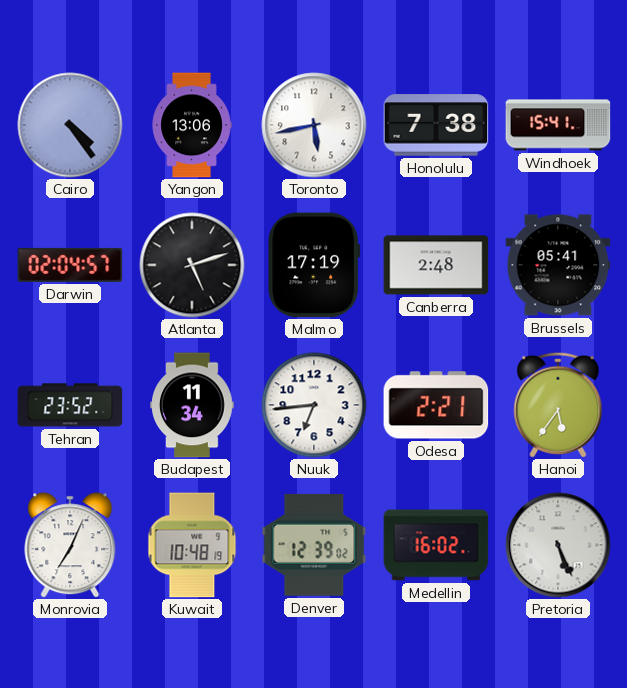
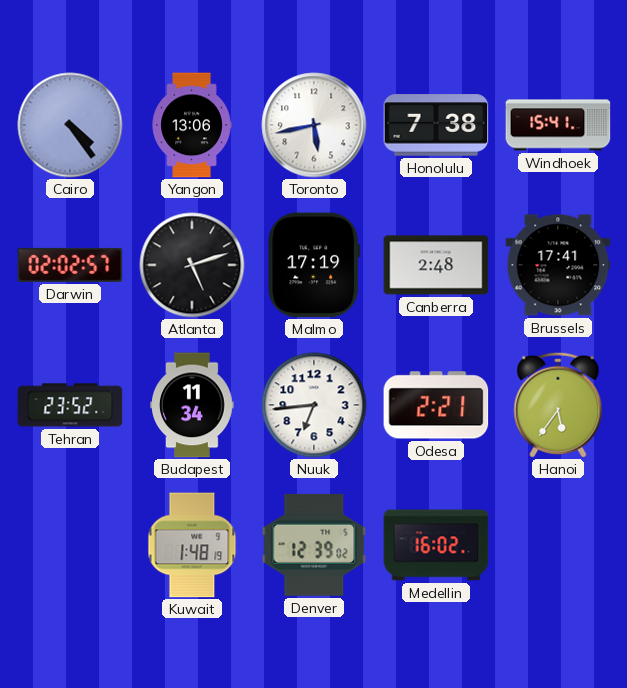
Darwin: 02:04 -> 02:02
Brussels: 05:41 -> 17:41
Monrovia: 7:04 -> none
Kuwait: 10:48 -> 1:48
Pretoria: 5:26 -> none
